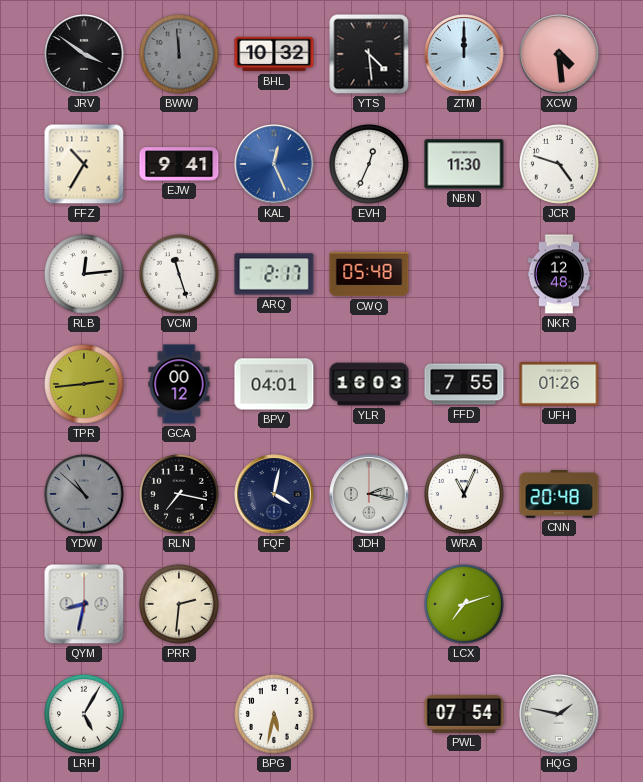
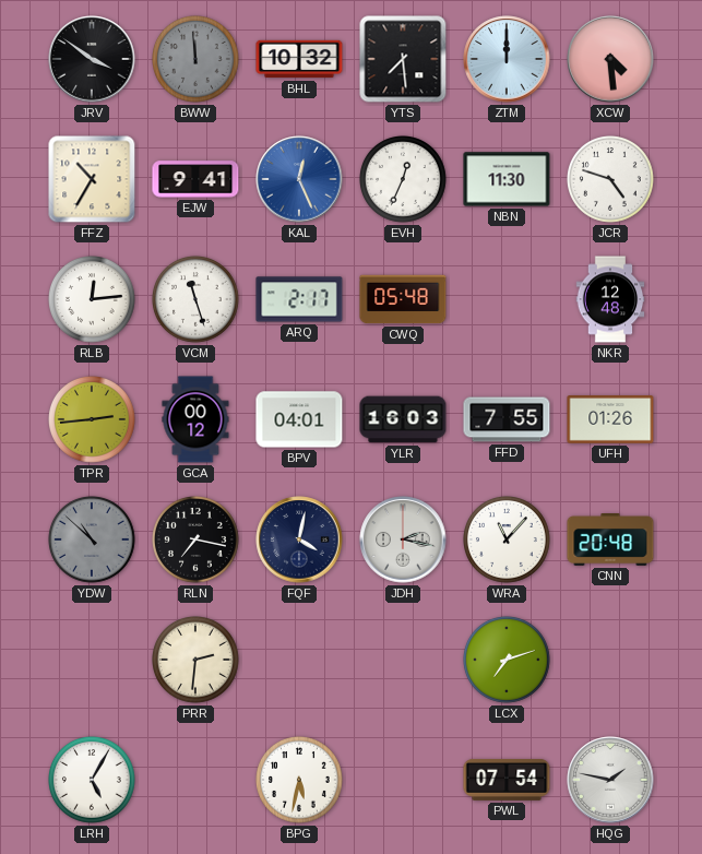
YTS: 4:29 -> 7:29
WRA: 11:04 -> 11:07
QYM: 8:32 -> none
